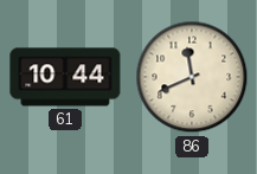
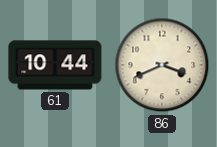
86: 11:41 -> 3:41
